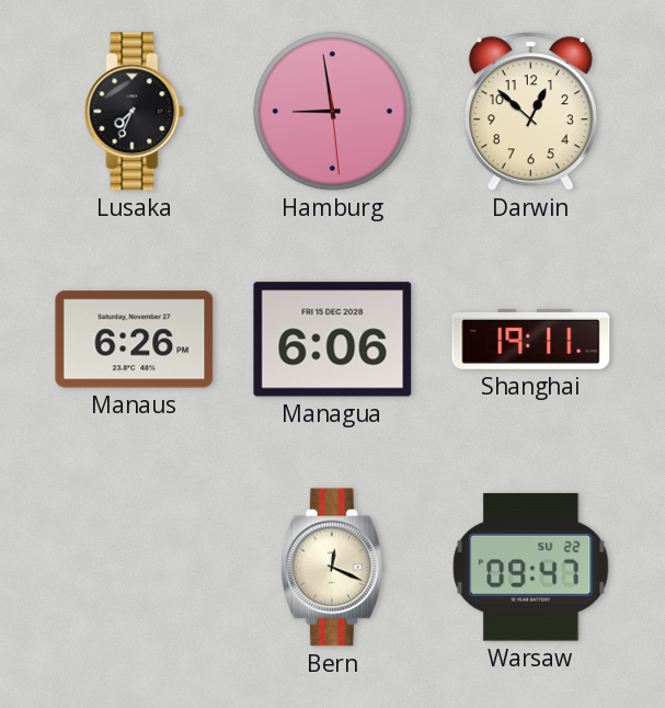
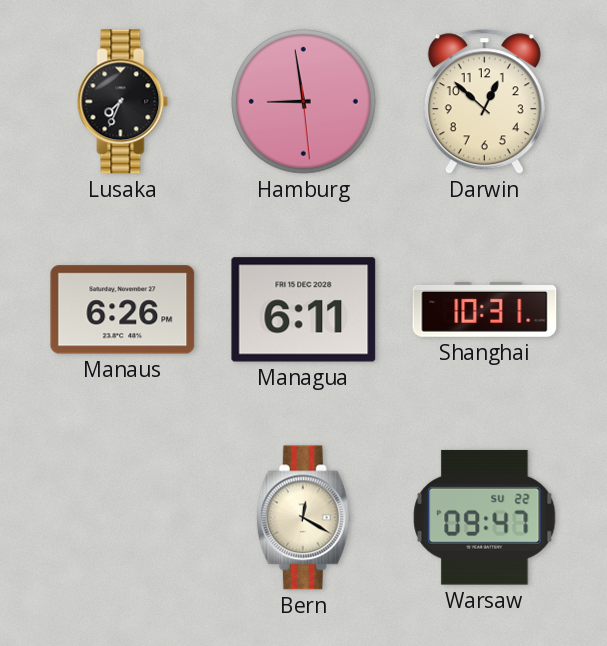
Managua: 6:06 -> 6:11
Shanghai: 19:11 -> 10:31
Bern: 12:19 -> 12:20
